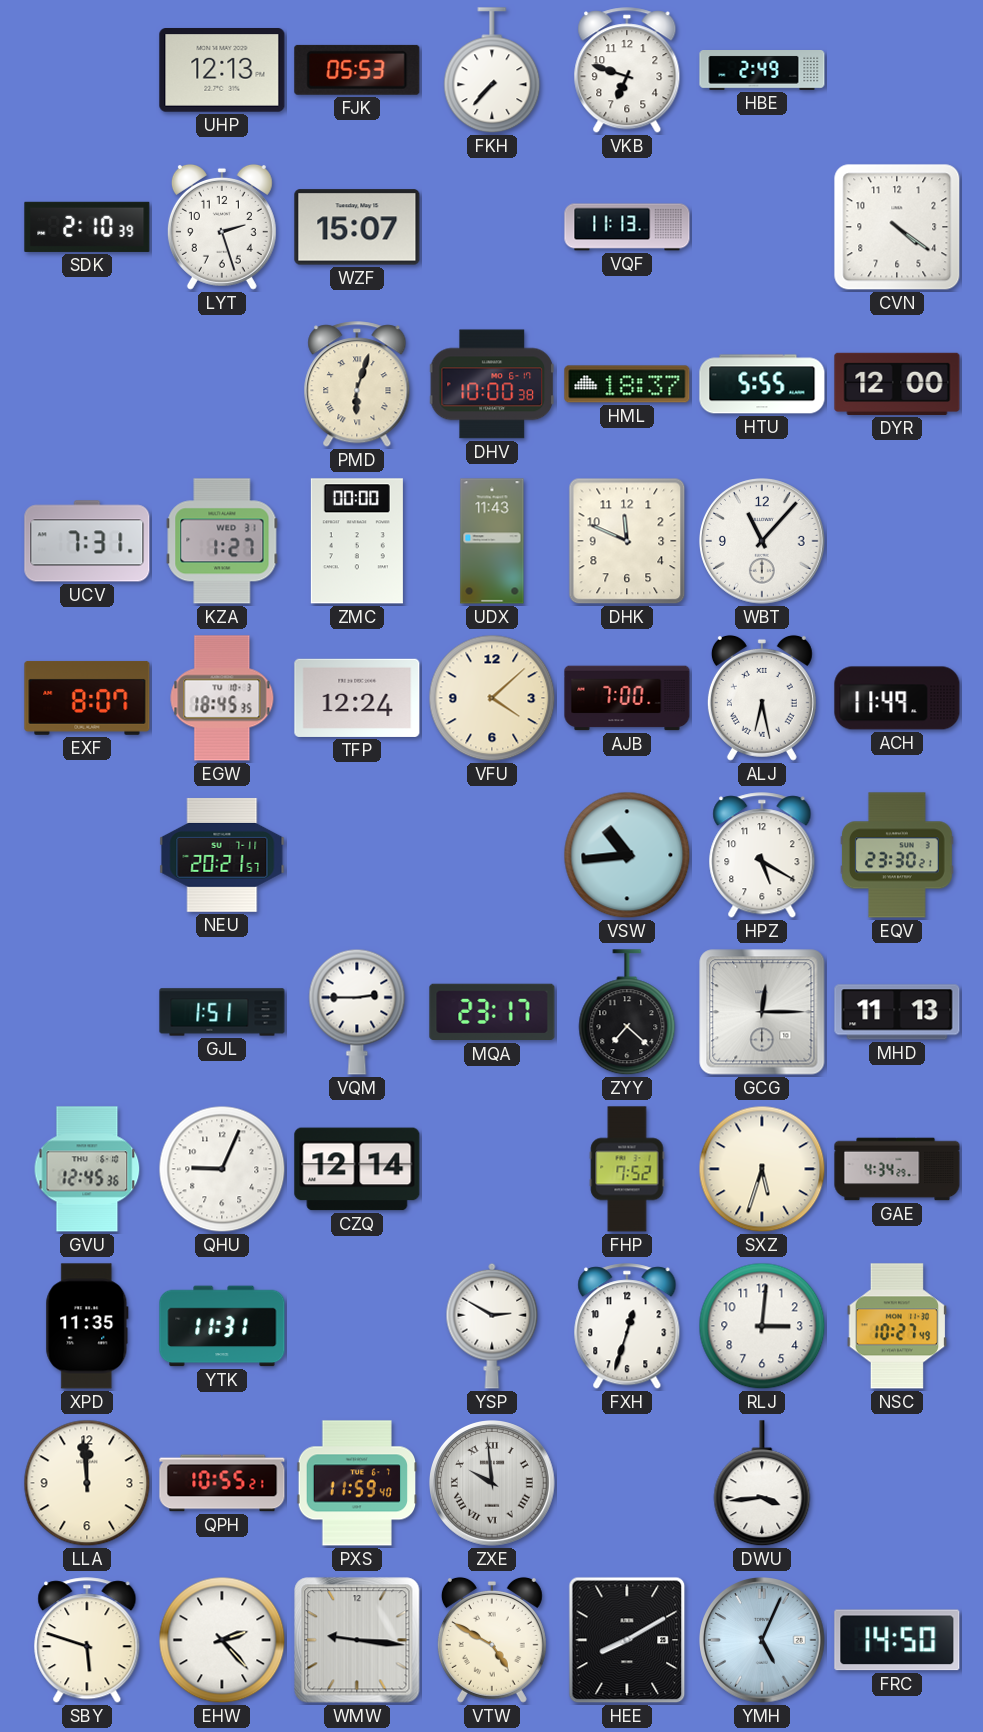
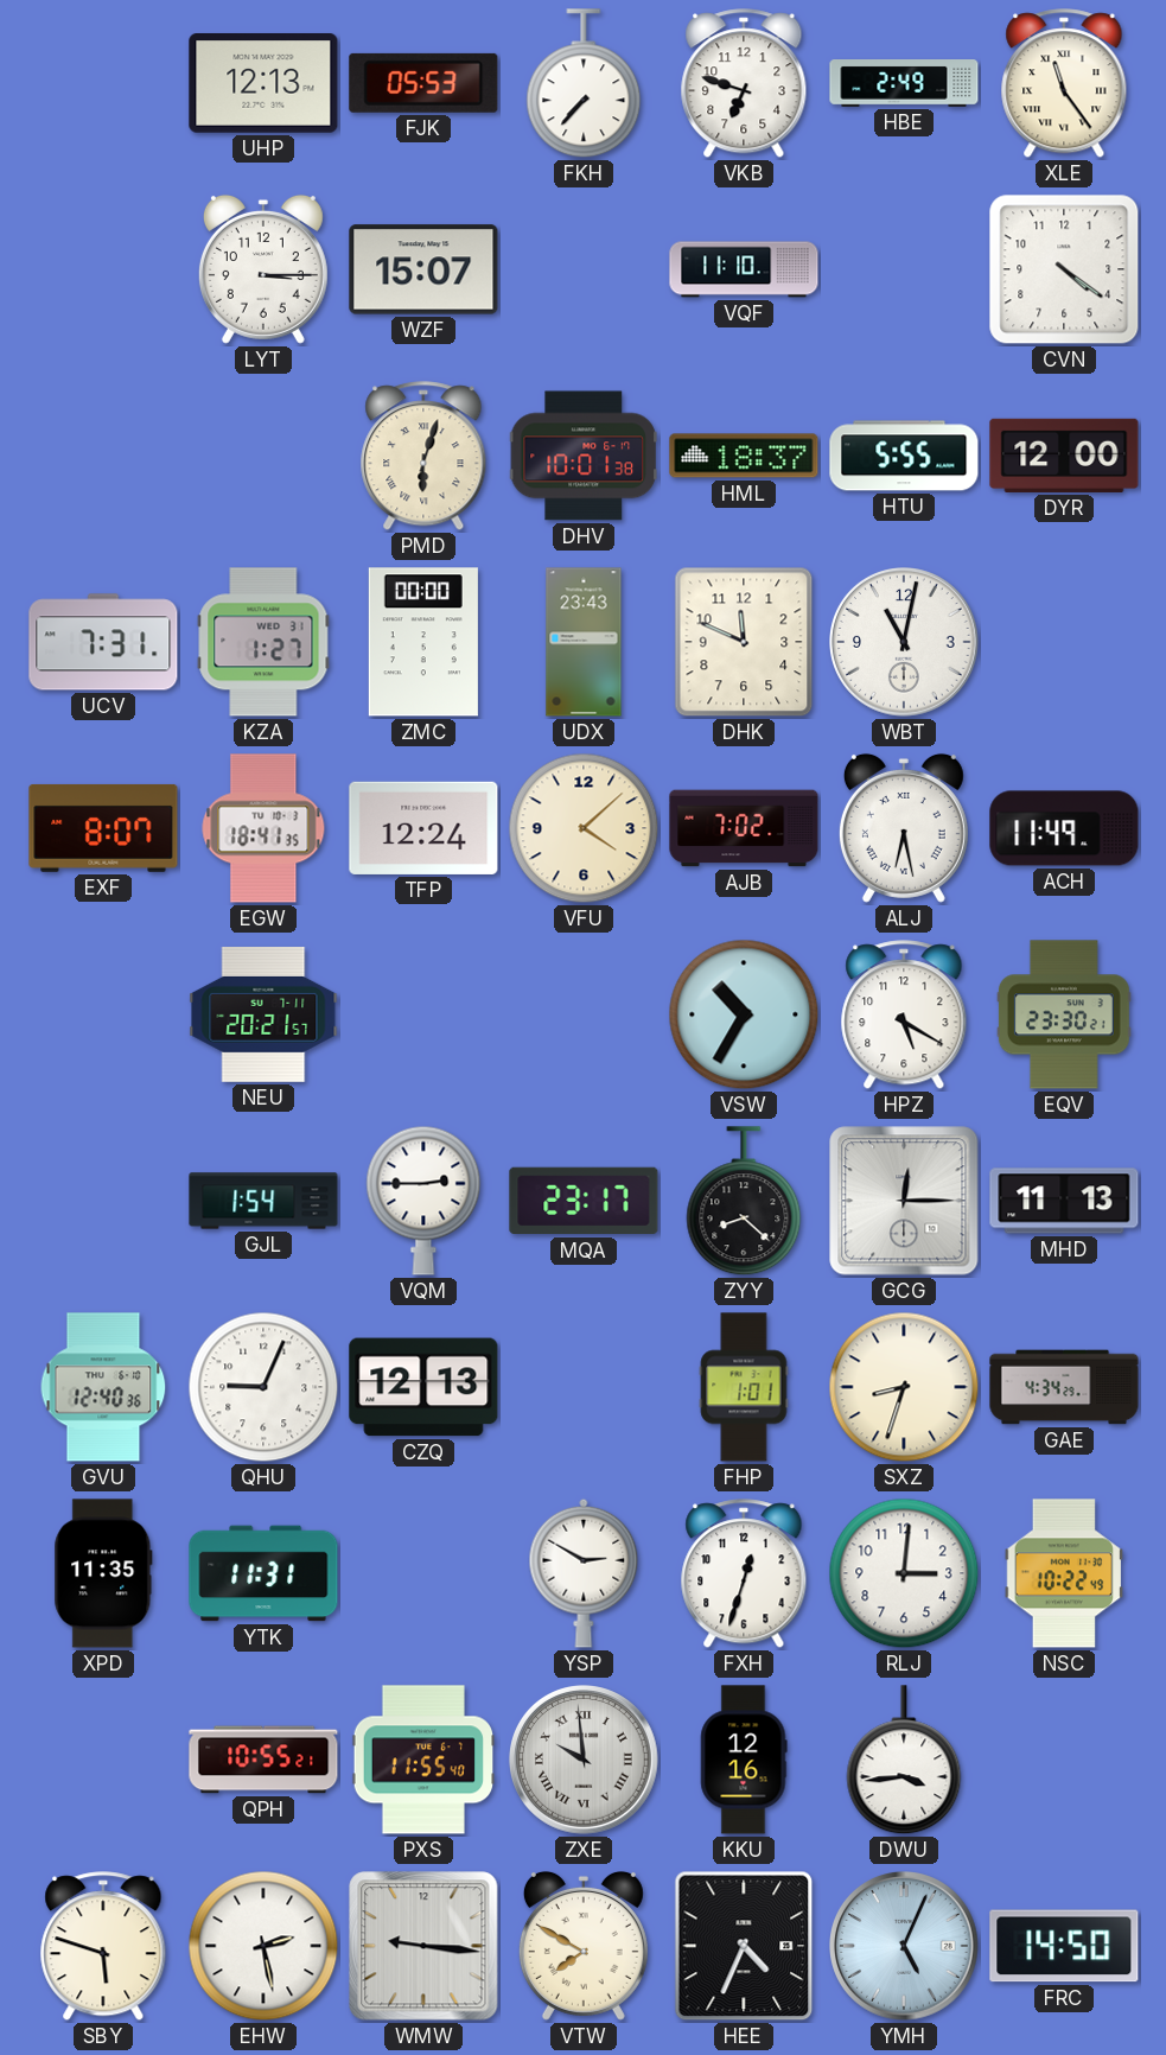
XLE: none -> 11:24
SDK: 2:10 -> none
LYT: 2:27 -> 3:15
VQF: 11:13 -> 11:10
DHV: 10:00 -> 10:01
UDX: 11:43 -> 23:43
WBT: 11:07 -> 11:02
EGW: 18:45 -> 18:41
AJB: 7:00 -> 7:02
VSW: 10:44 -> 10:35
GJL: 1:51 -> 1:54
ZYY: 7:22 -> 8:22
GVU: 12:45 -> 12:40
CZQ: 12:14 -> 12:13
FHP: 7:52 -> 1:01
SXZ: 5:33 -> 8:33
NSC: 10:27 -> 10:22
LLA: 11:59 -> none
PXS: 11:59 -> 11:55
KKU: none -> 12:16
EHW: 2:23 -> 2:28
VTW: 4:50 -> 7:50
HEE: 8:10 -> 4:34
